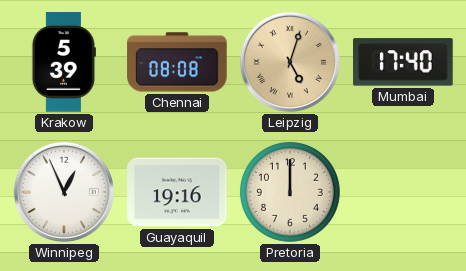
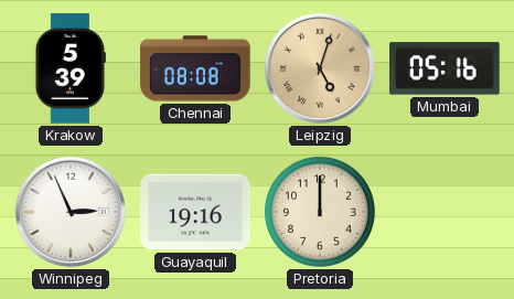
Mumbai: 17:40 -> 05:16
Winnipeg: 12:56 -> 2:56
